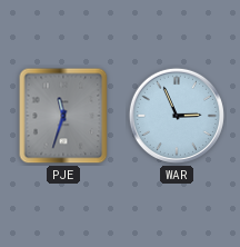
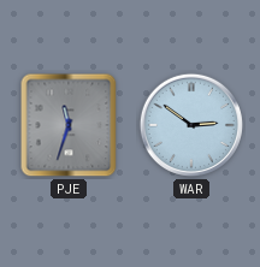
WAR: 2:56 -> 2:51
